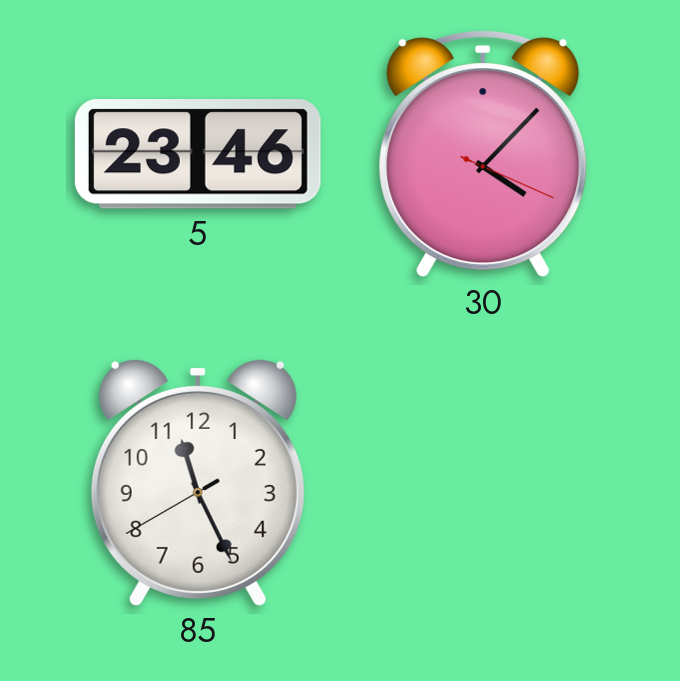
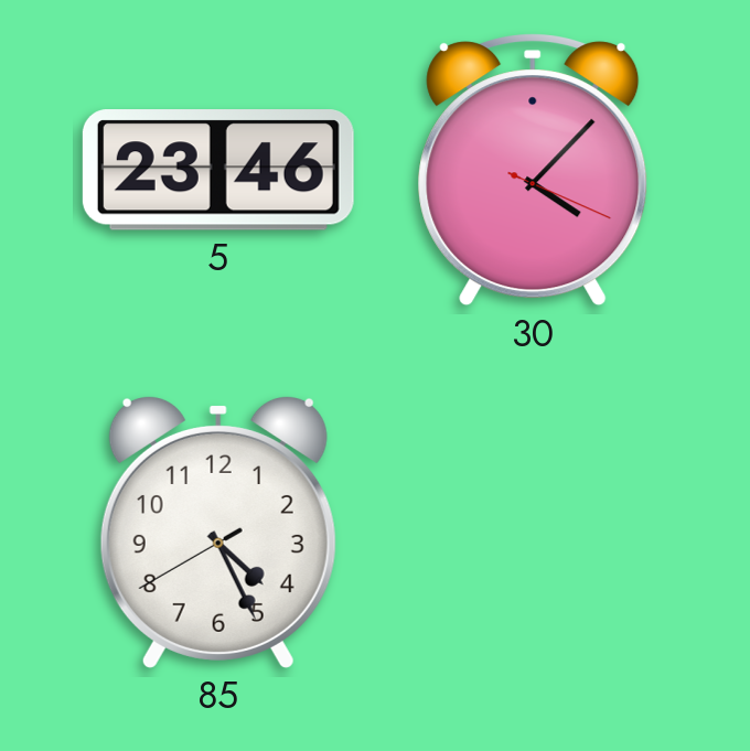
85: 11:25 -> 4:25
